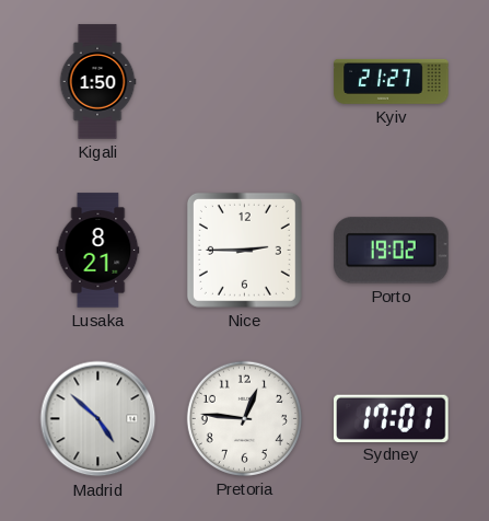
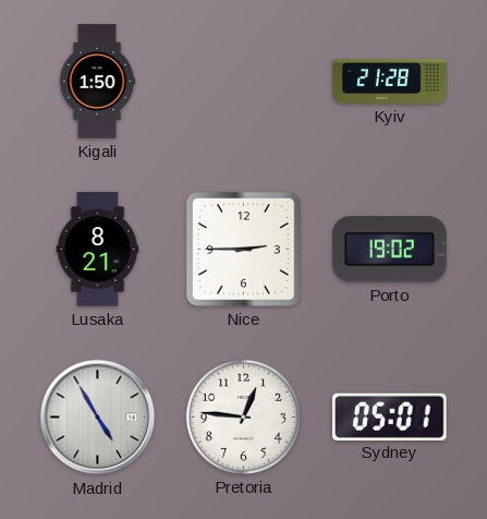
Kyiv: 21:27 -> 21:28
Madrid: 4:52 -> 4:55
Sydney: 17:01 -> 05:01
